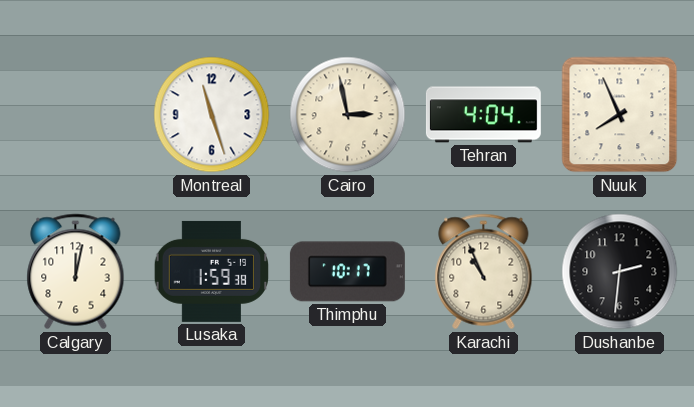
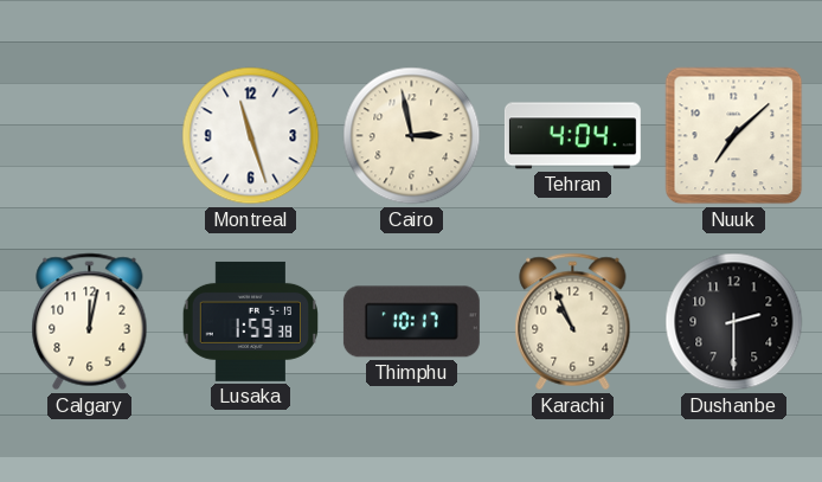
Nuuk: 7:56 -> 7:08
Dushanbe: 2:31 -> 2:30
